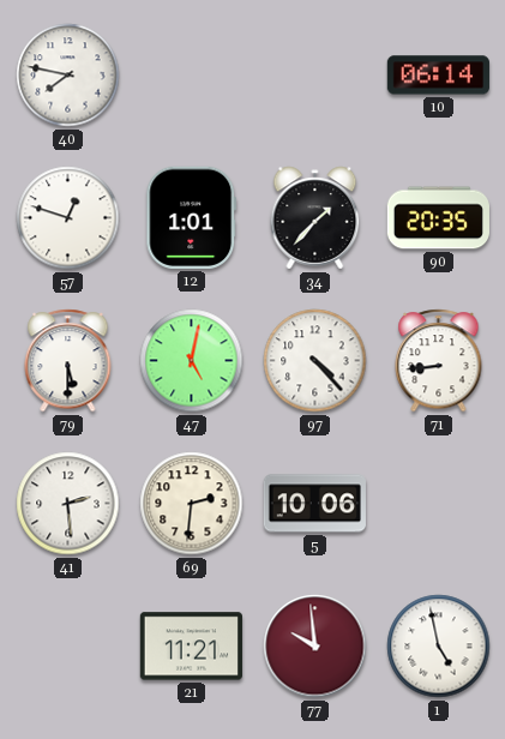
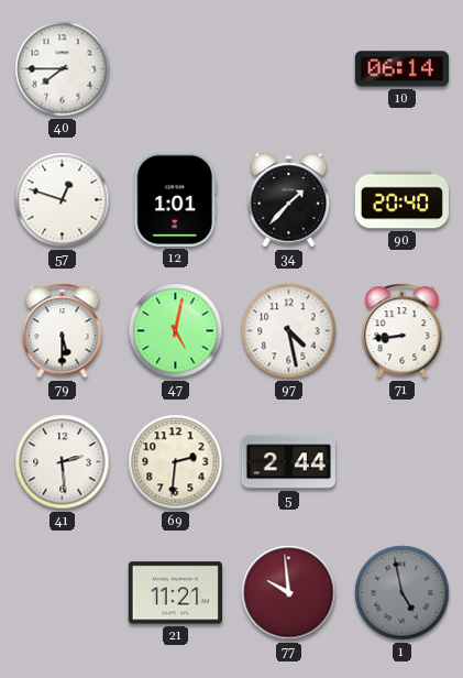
40: 7:47 -> 7:45
90: 20:35 -> 20:40
97: 4:23 -> 4:28
5: 10:06 -> 2:44
1 dial: white -> grey
